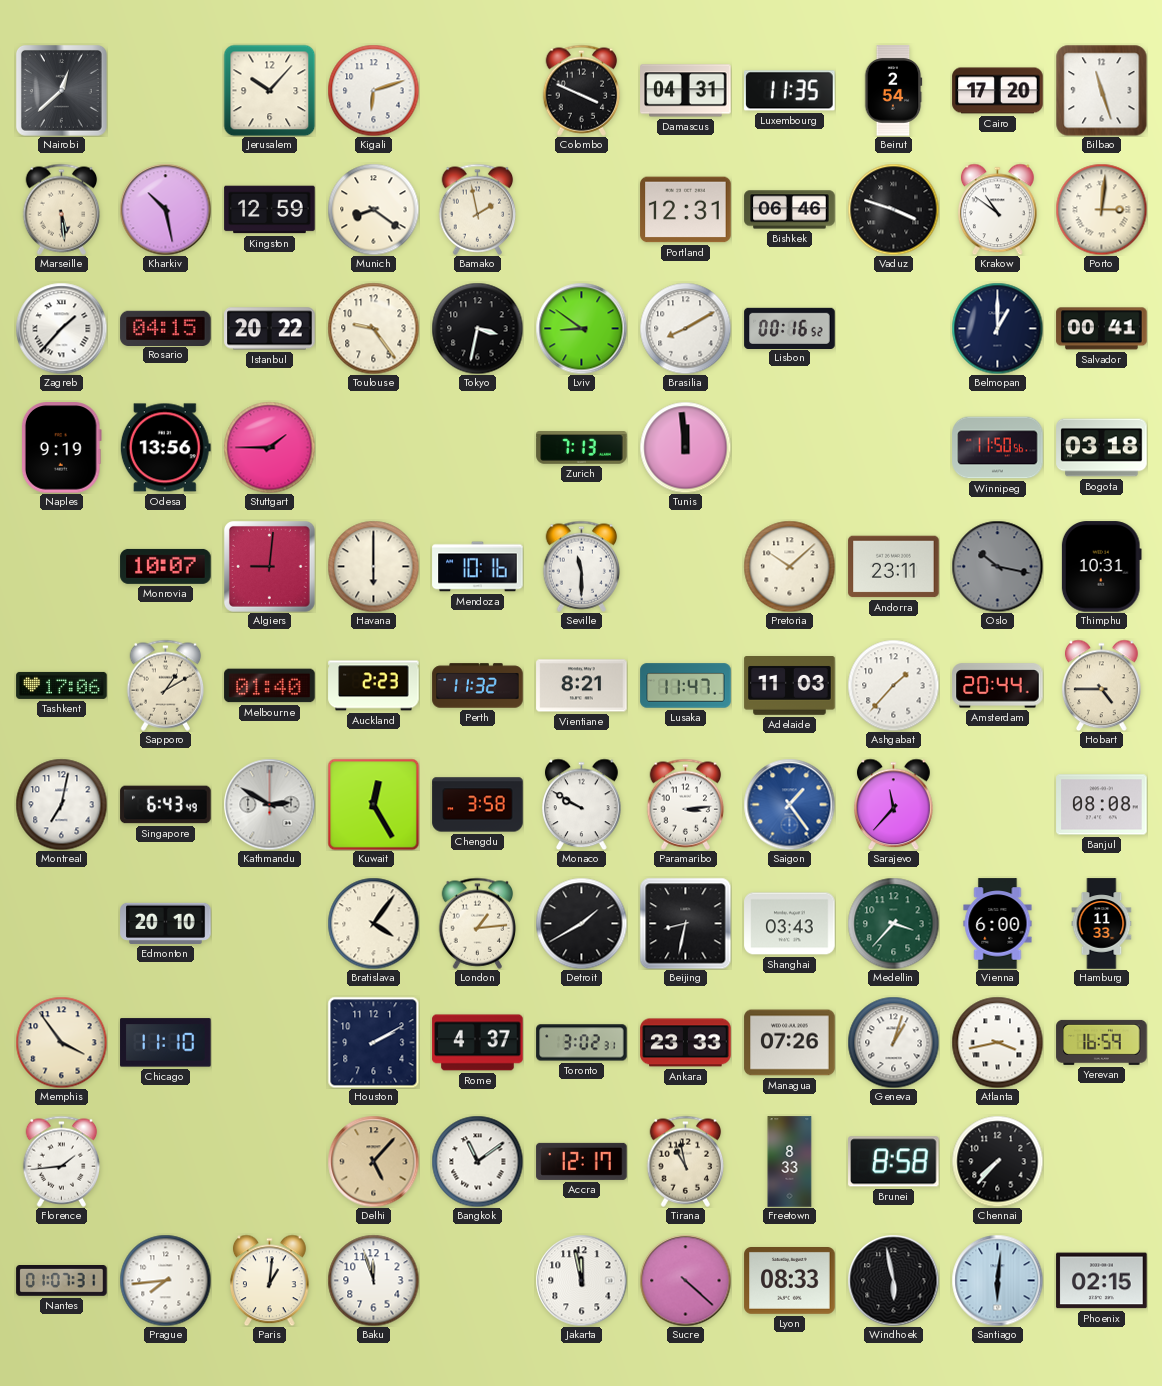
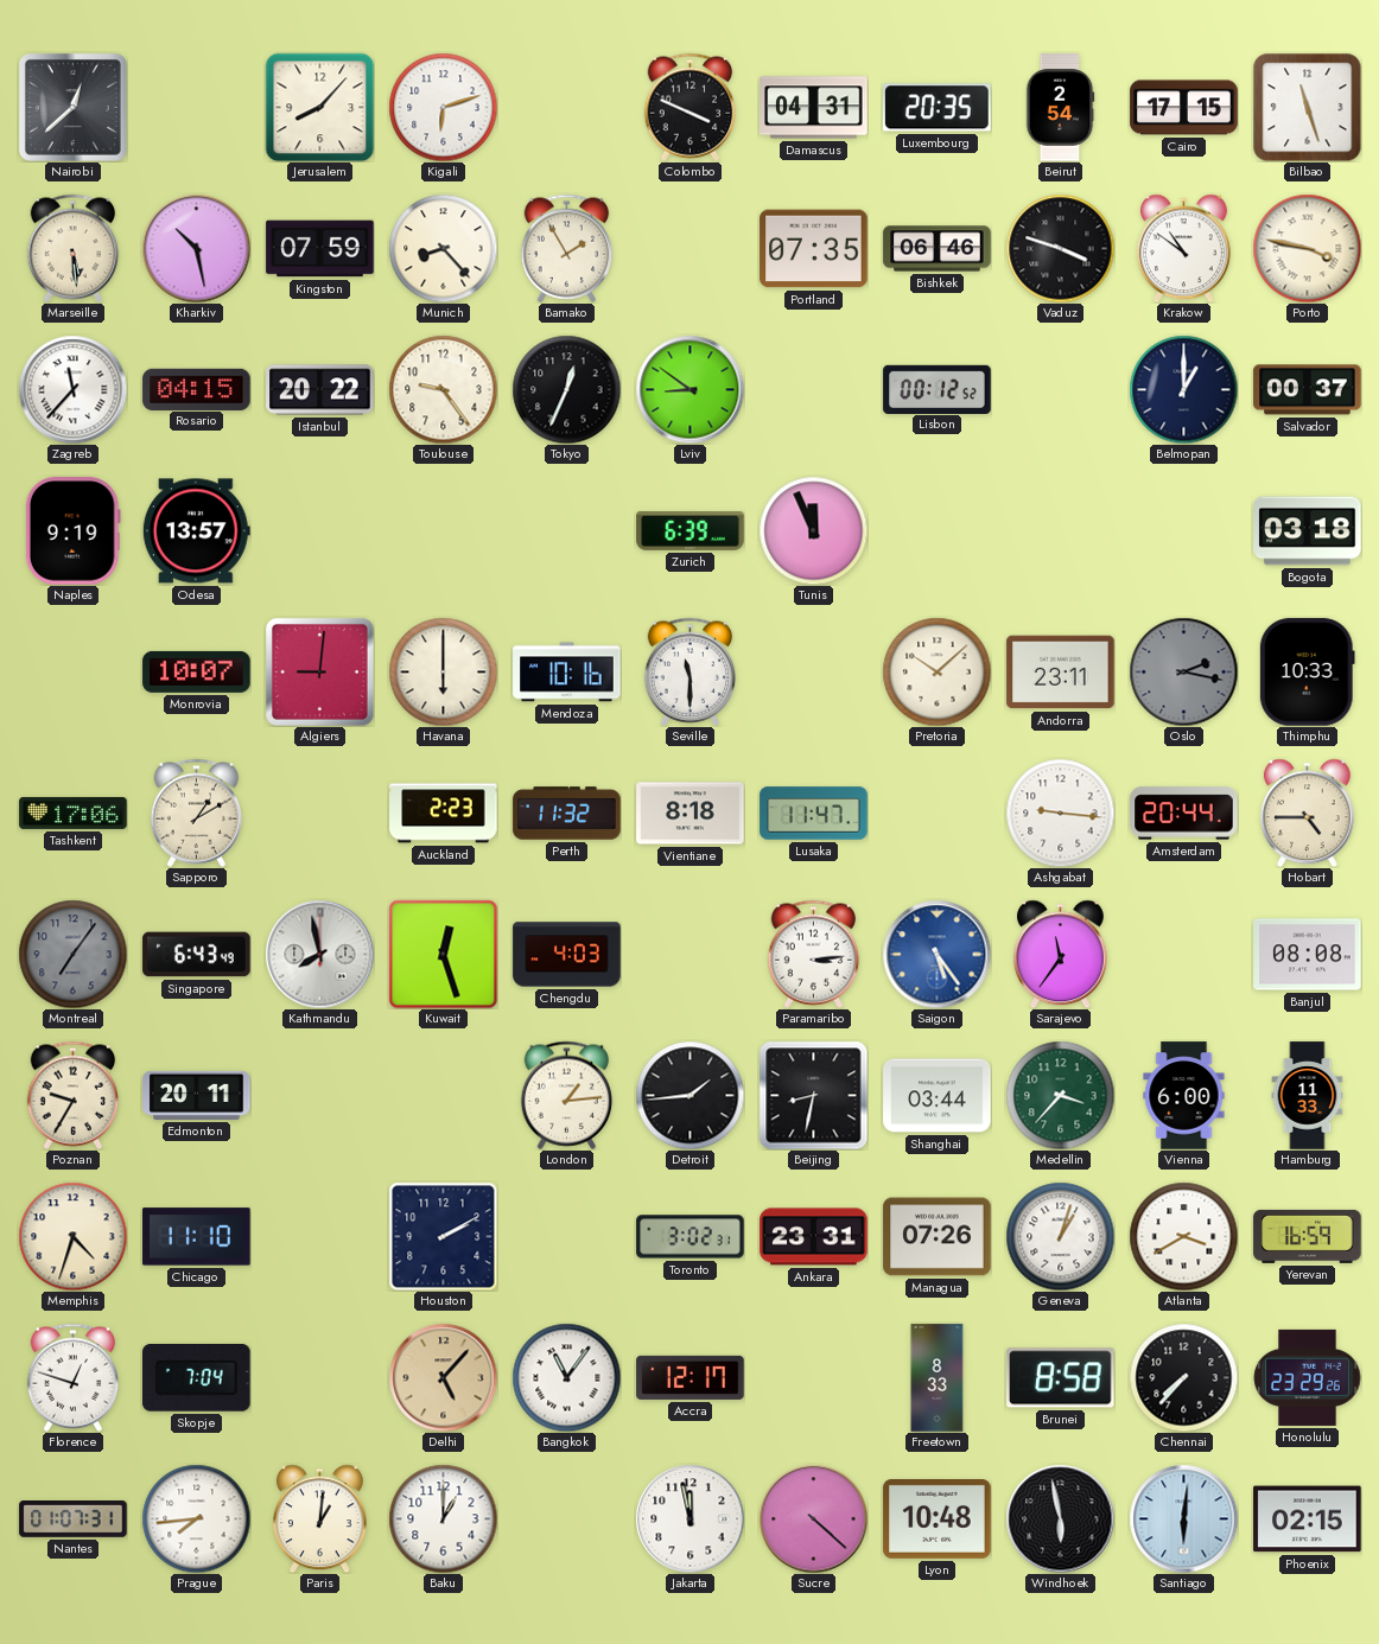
Jerusalem: 10:07 -> 8:07
Luxembourg: 11:35 -> 20:35
Cairo: 17:20 -> 17:15
Kingston: 12:59 -> 07:59
Munich: 8:21 -> 8:23
Bamako: 1:58 -> 1:55
Portland: 12:31 -> 07:35
Porto: 3:01 -> 3:47
Zagreb: 1:37 -> 11:37
Tokyo: 3:32 -> 12:34
Brasilia: 8:10 -> none
Lisbon: 00:16 -> 00:12
Salvador: 00:41 -> 00:37
Odesa: 13:56 -> 13:57
Stuttgart: 1:45 -> none
Zurich: 7:13 -> 6:39
Tunis: 11:59 -> 11:56
Winnipeg: 11:50 -> none
Oslo: 10:17 -> 2:17
Thimphu: 10:31 -> 10:33
Melbourne: 01:40 -> none
Vientiane: 8:21 -> 8:18
Adelaide: 11:03 -> none
Ashgabat: 1:37 -> 9:16
Montreal: 7:02 -> 7:06
Montreal dial: white -> grey
Kathmandu: 2:50 -> 7:58
Kuwait: 12:25 -> 12:27
Chengdu: 3:58 -> 4:03
Monaco: 9:50 -> none
Saigon: 1:24 -> 5:24
Sarajevo: 11:37 -> 11:36
Poznan: none -> 9:35
Edmonton: 20:10 -> 20:11
Bratislava: 4:06 -> none
Detroit: 1:40 -> 1:44
Shanghai: 03:43 -> 03:44
Memphis: 3:54 -> 4:33
Rome: 4:37 -> none
Ankara: 23:33 -> 23:31
Atlanta: 3:43 -> 3:40
Florence: 1:44 -> 12:48
Skopje: none -> 7:04
Bangkok: 11:09 -> 11:06
Tirana: 10:58 -> none
Honolulu: none -> 23:29
Baku: 11:57 -> 1:00
Lyon: 08:33 -> 10:48
